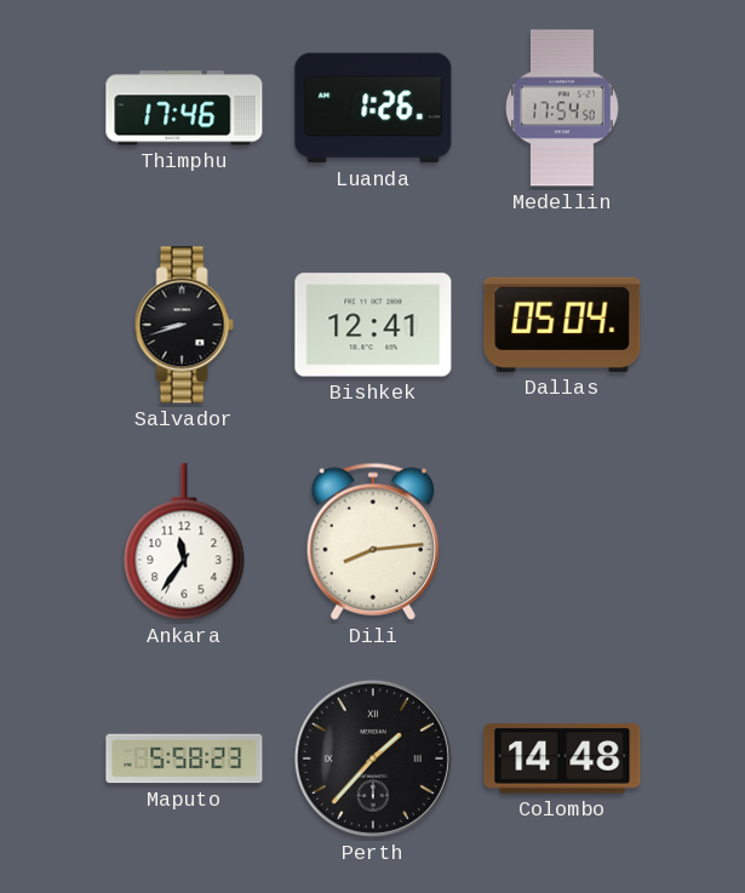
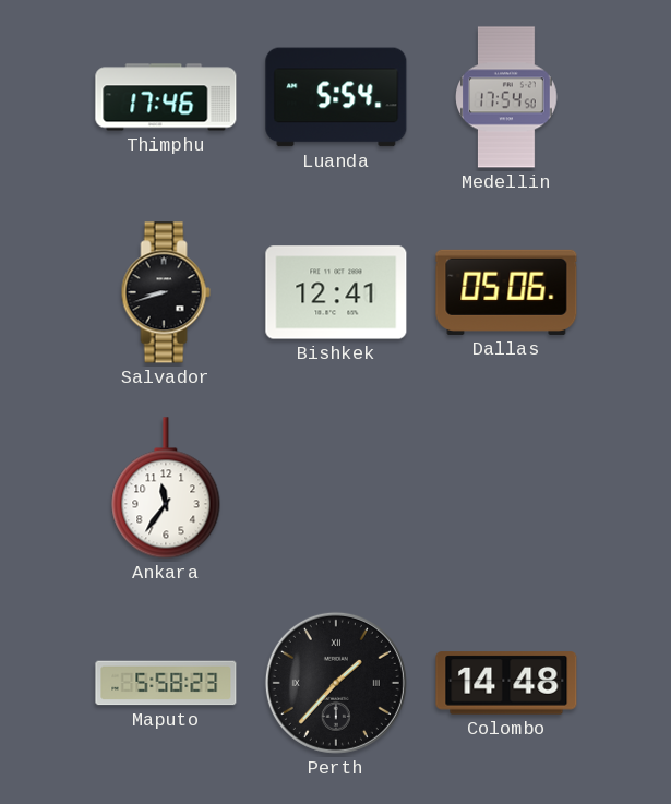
Luanda: 1:26 -> 5:54
Dallas: 05:04 -> 05:06
Dili: 8:14 -> none
